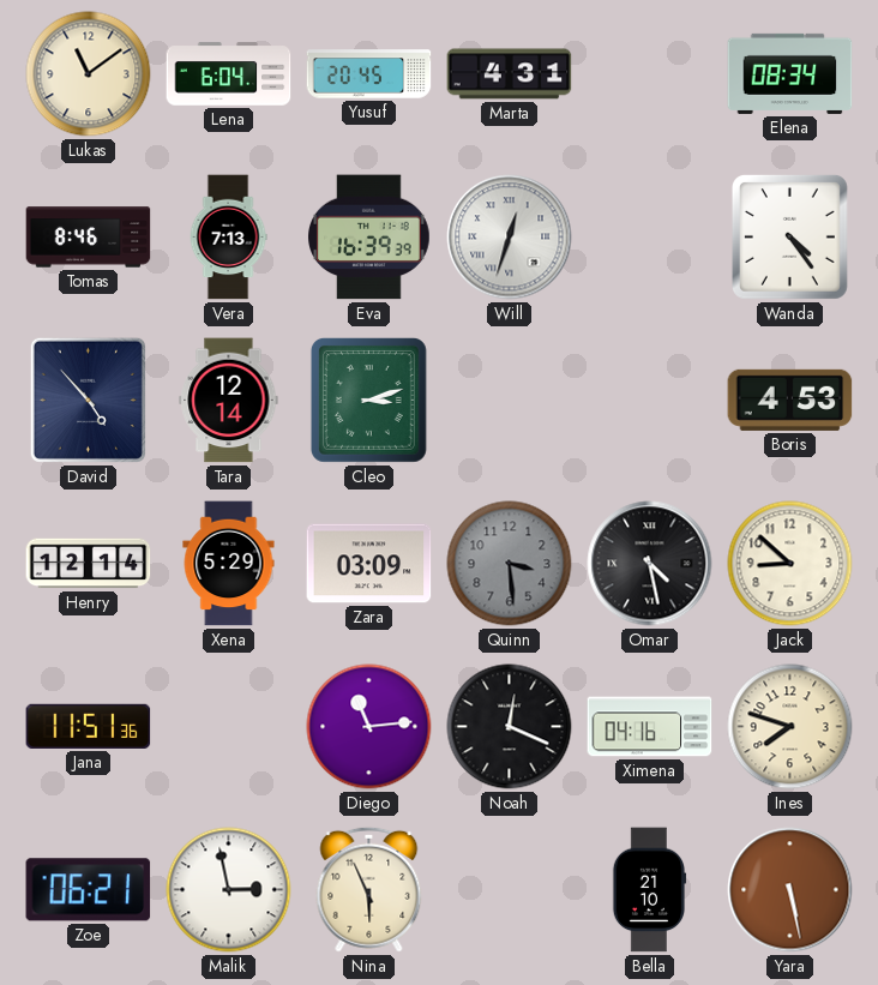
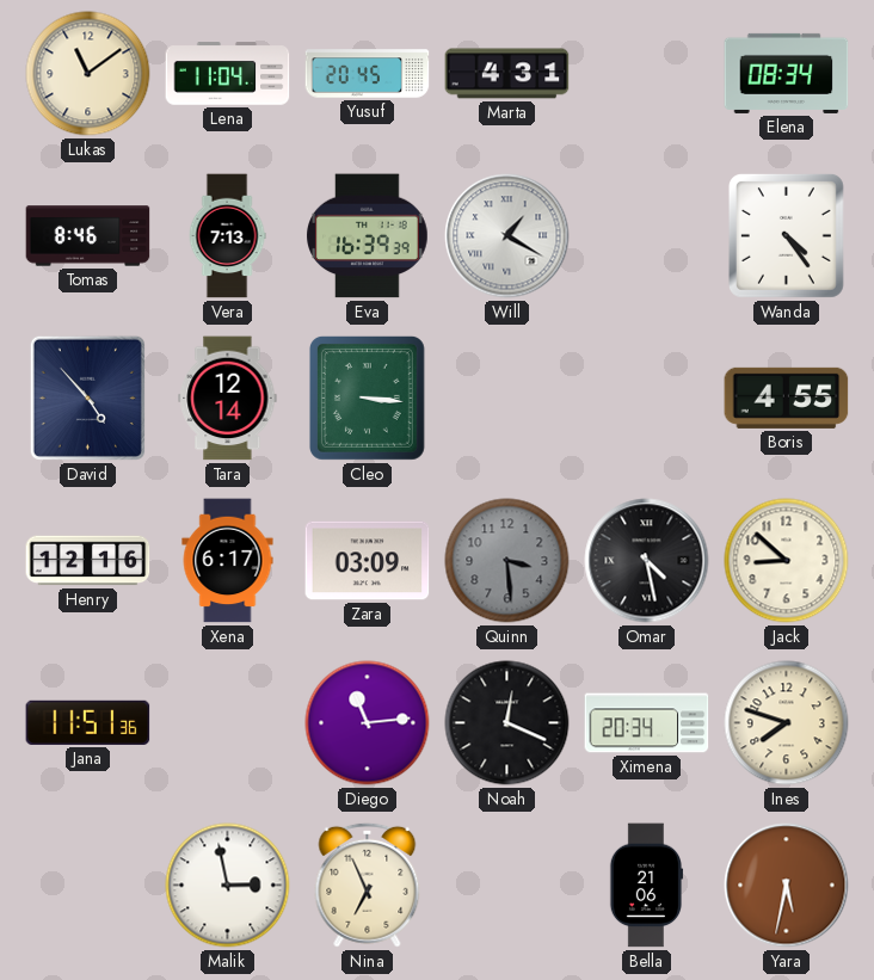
Lena: 6:04 -> 11:04
Will: 12:33 -> 1:20
Cleo: 3:12 -> 3:16
Boris: 4:53 -> 4:55
Henry: 12:14 -> 12:16
Xena: 5:29 -> 6:17
Ximena: 04:16 -> 20:34
Zoe: 06:21 -> none
Nina: 5:56 -> 6:56
Bella: 21:10 -> 21:06
Yara: 5:28 -> 5:32
